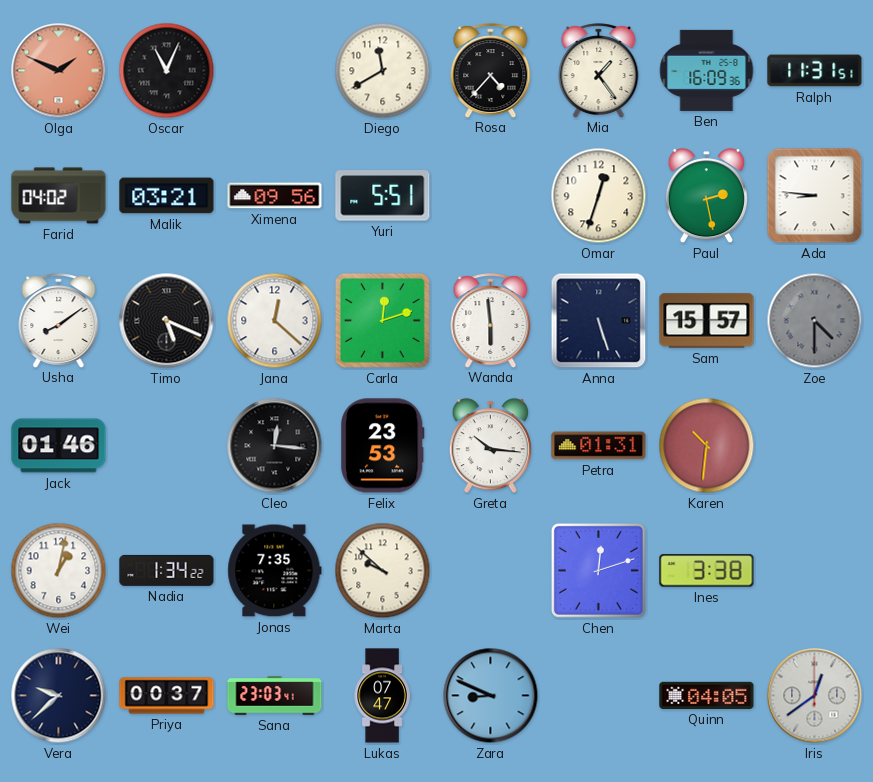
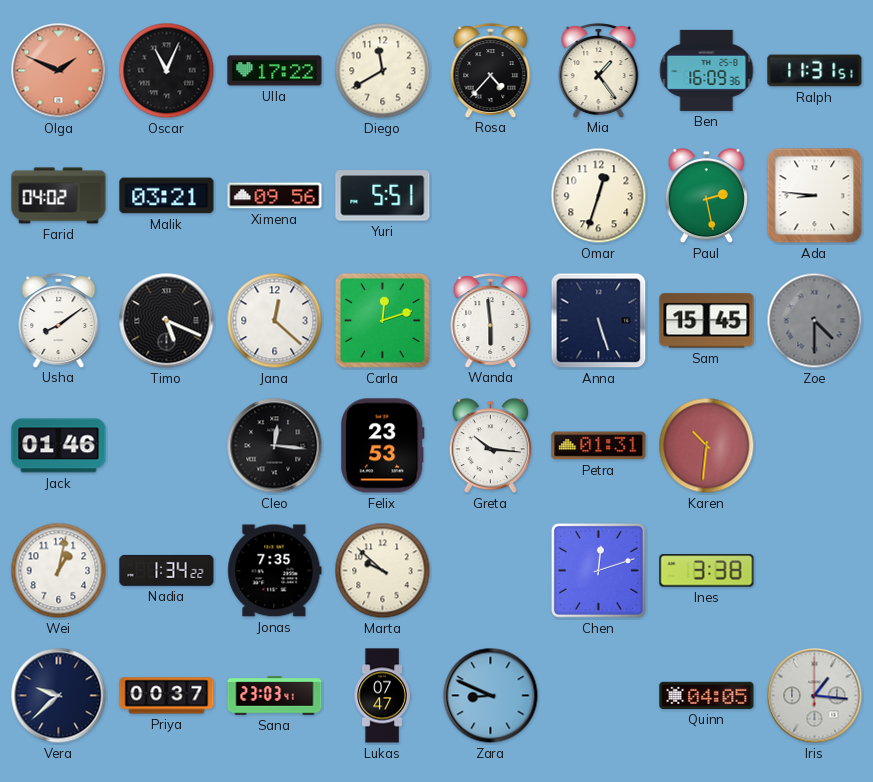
Ulla: none -> 17:22
Sam: 15:57 -> 15:45
Iris: 12:39 -> 1:16
